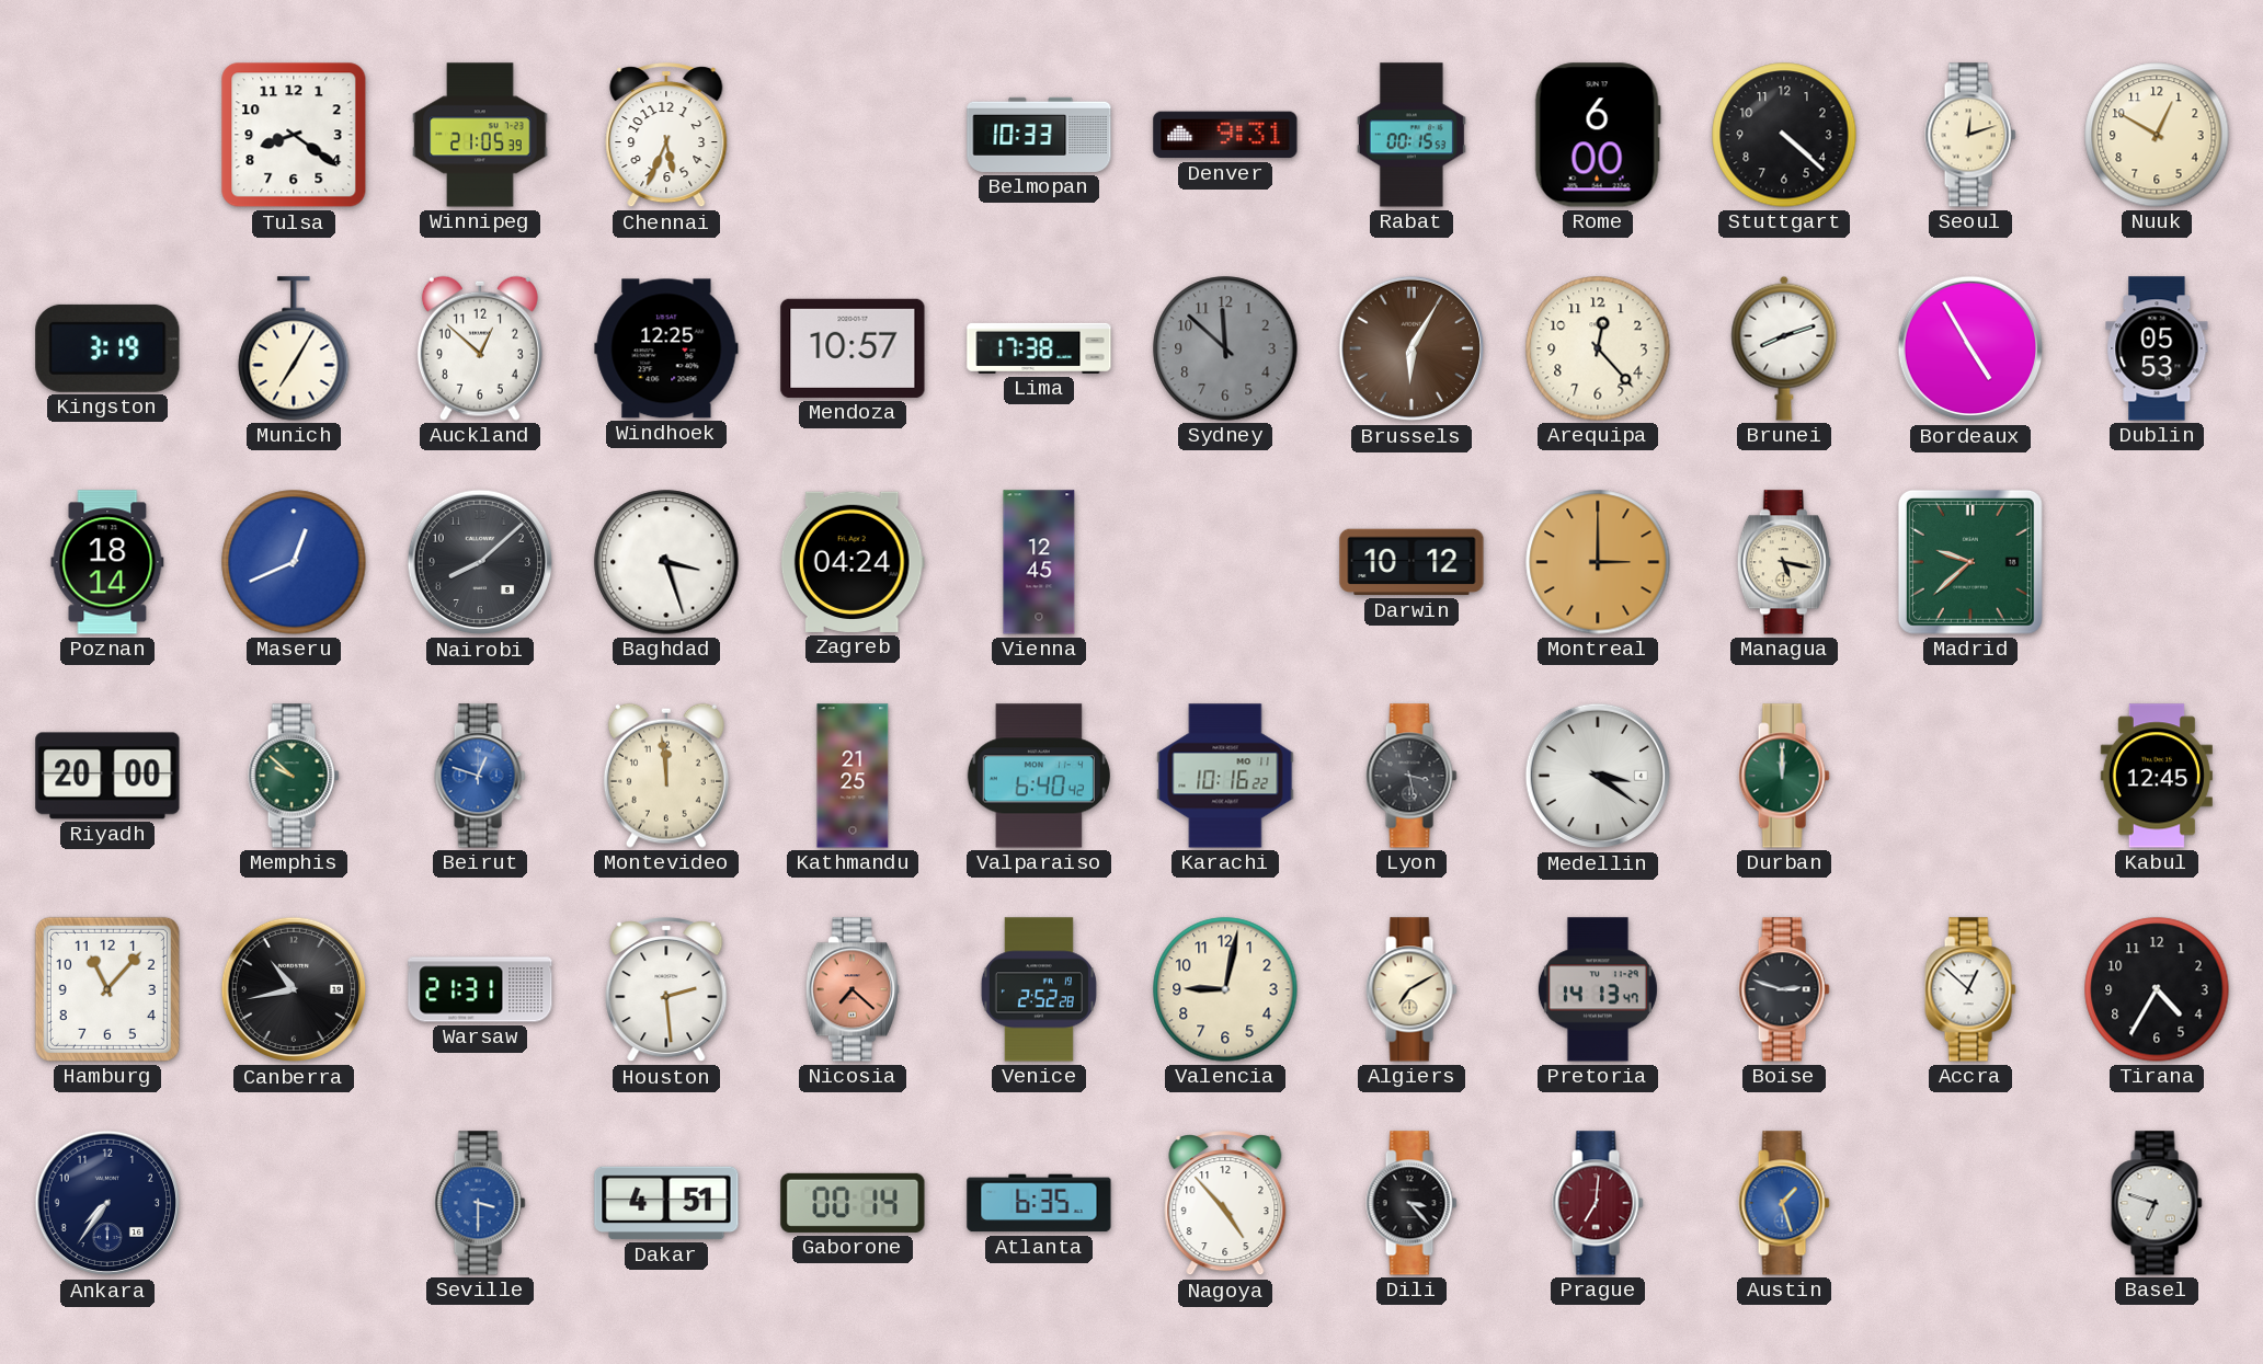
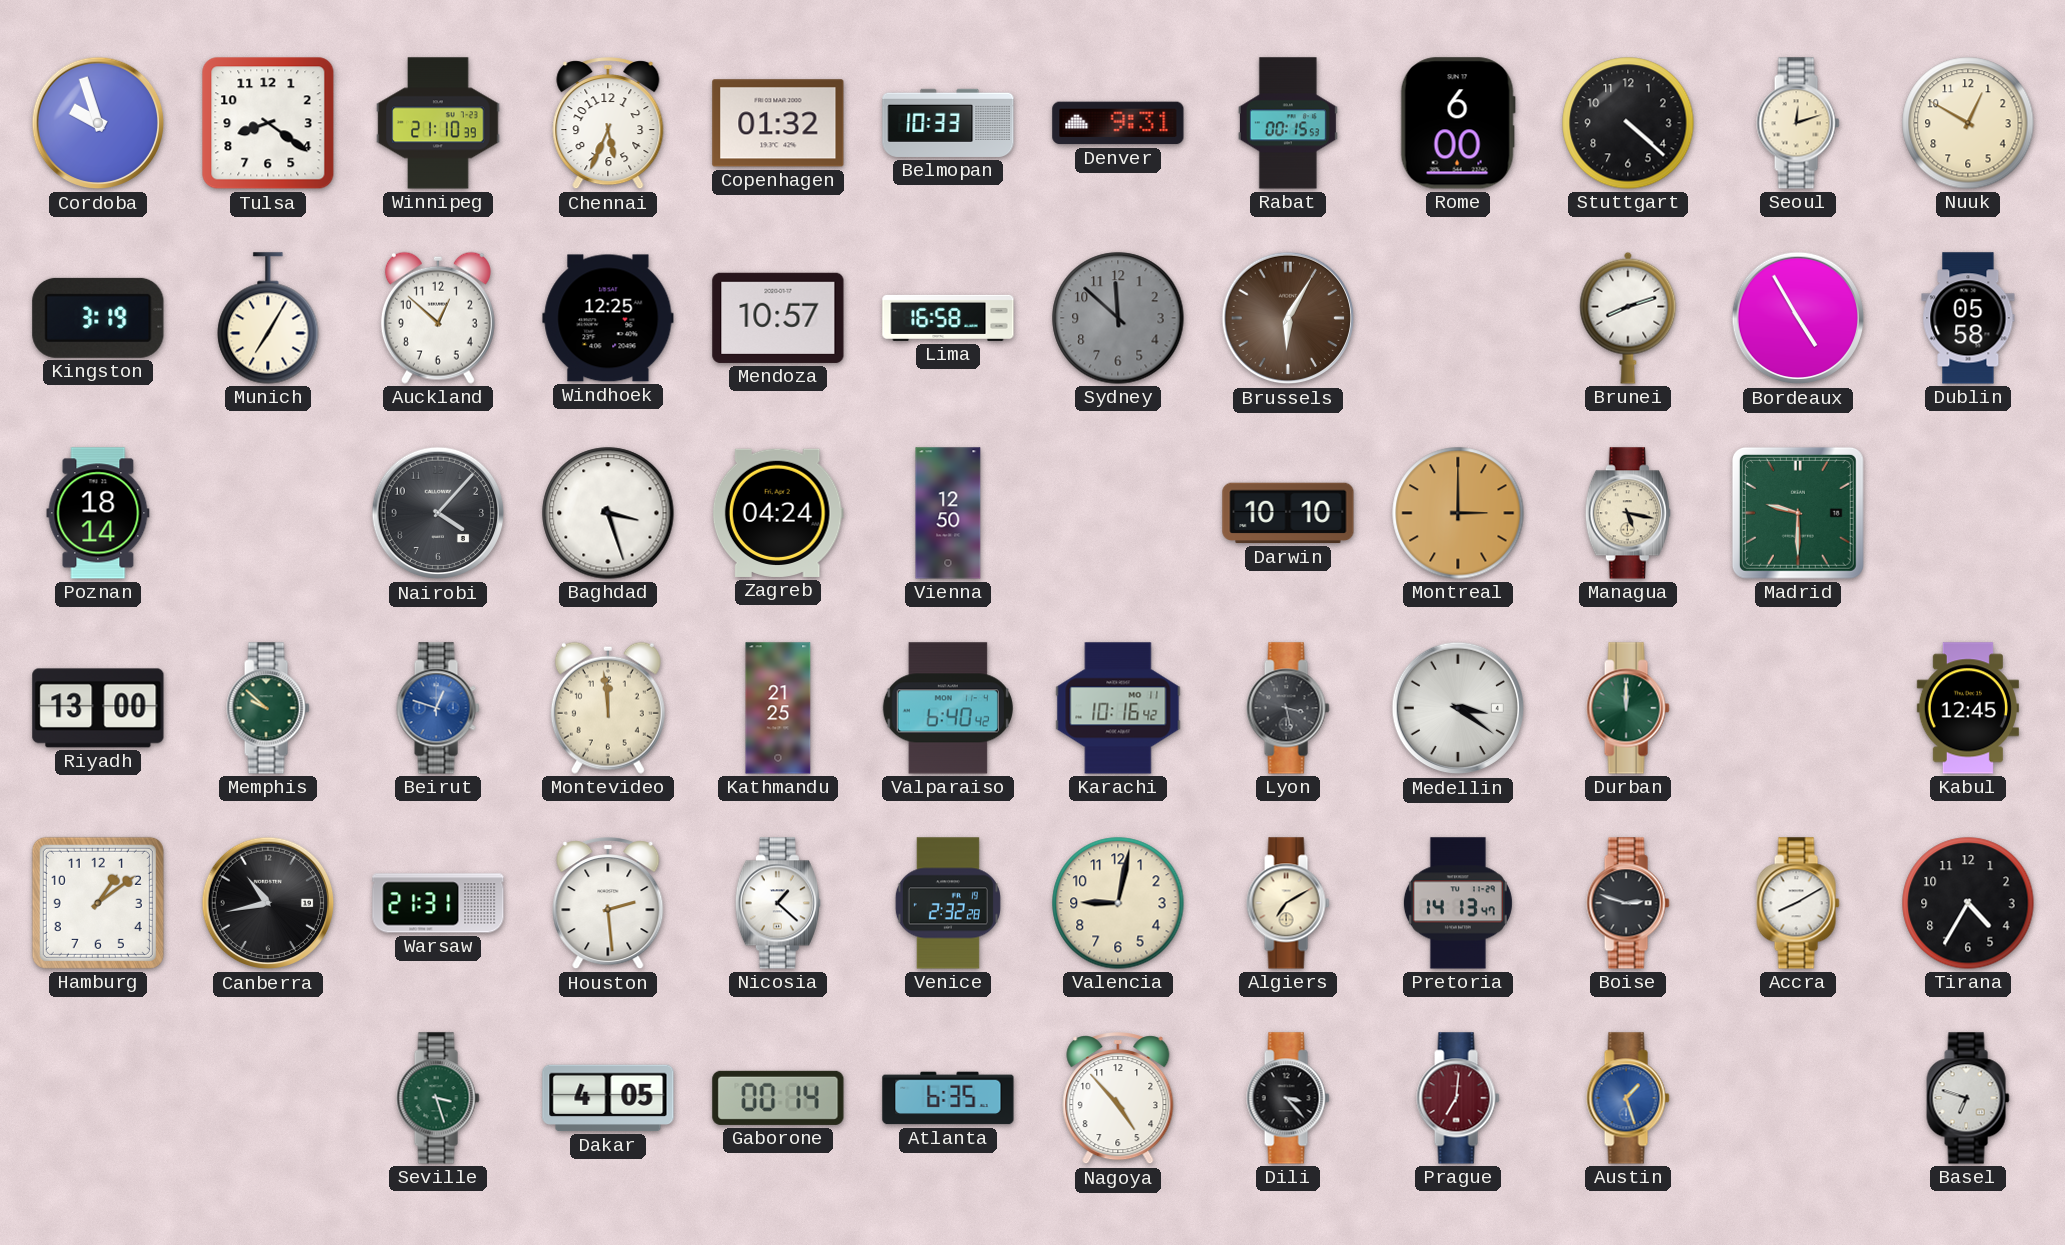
Cordoba: none -> 9:57
Winnipeg: 21:05 -> 21:10
Copenhagen: none -> 01:32
Lima: 17:38 -> 16:58
Arequipa: 12:23 -> none
Dublin: 05:53 -> 05:58
Maseru: 12:41 -> none
Nairobi: 8:08 -> 4:07
Vienna: 12:45 -> 12:50
Darwin: 10:12 -> 10:10
Madrid: 9:38 -> 9:30
Riyadh: 20:00 -> 13:00
Karachi: 10:16:22 -> 10:16:42
Hamburg: 11:07 -> 1:09
Nicosia: 7:22 -> 1:22
Nicosia dial: salmon -> white
Venice: 2:52 -> 2:32
Accra: 12:52 -> 8:10
Ankara: 7:36 -> none
Seville: 3:30 -> 3:27
Seville dial: blue -> green
Dakar: 4:51 -> 4:05
